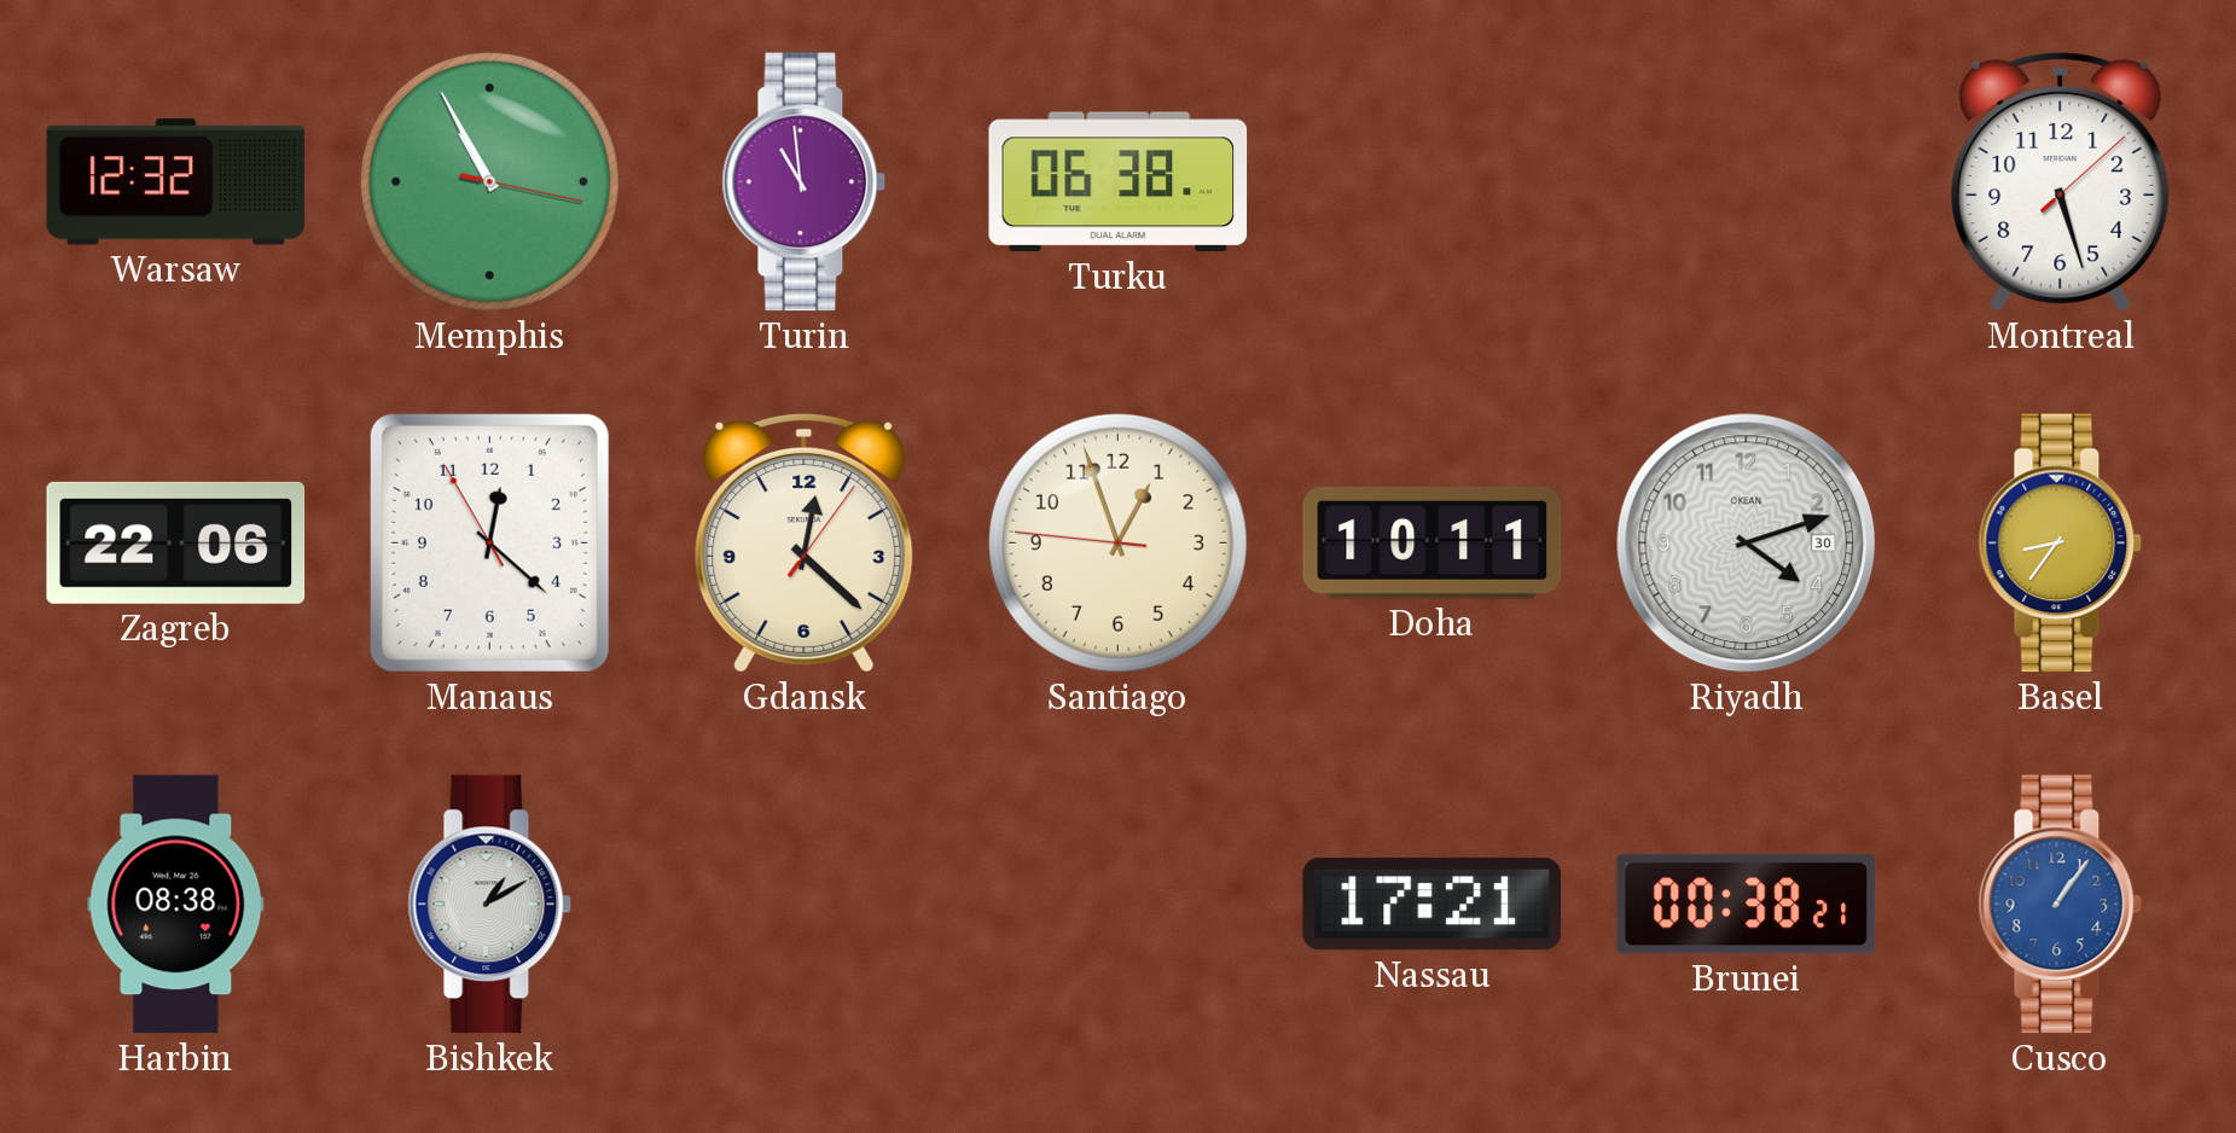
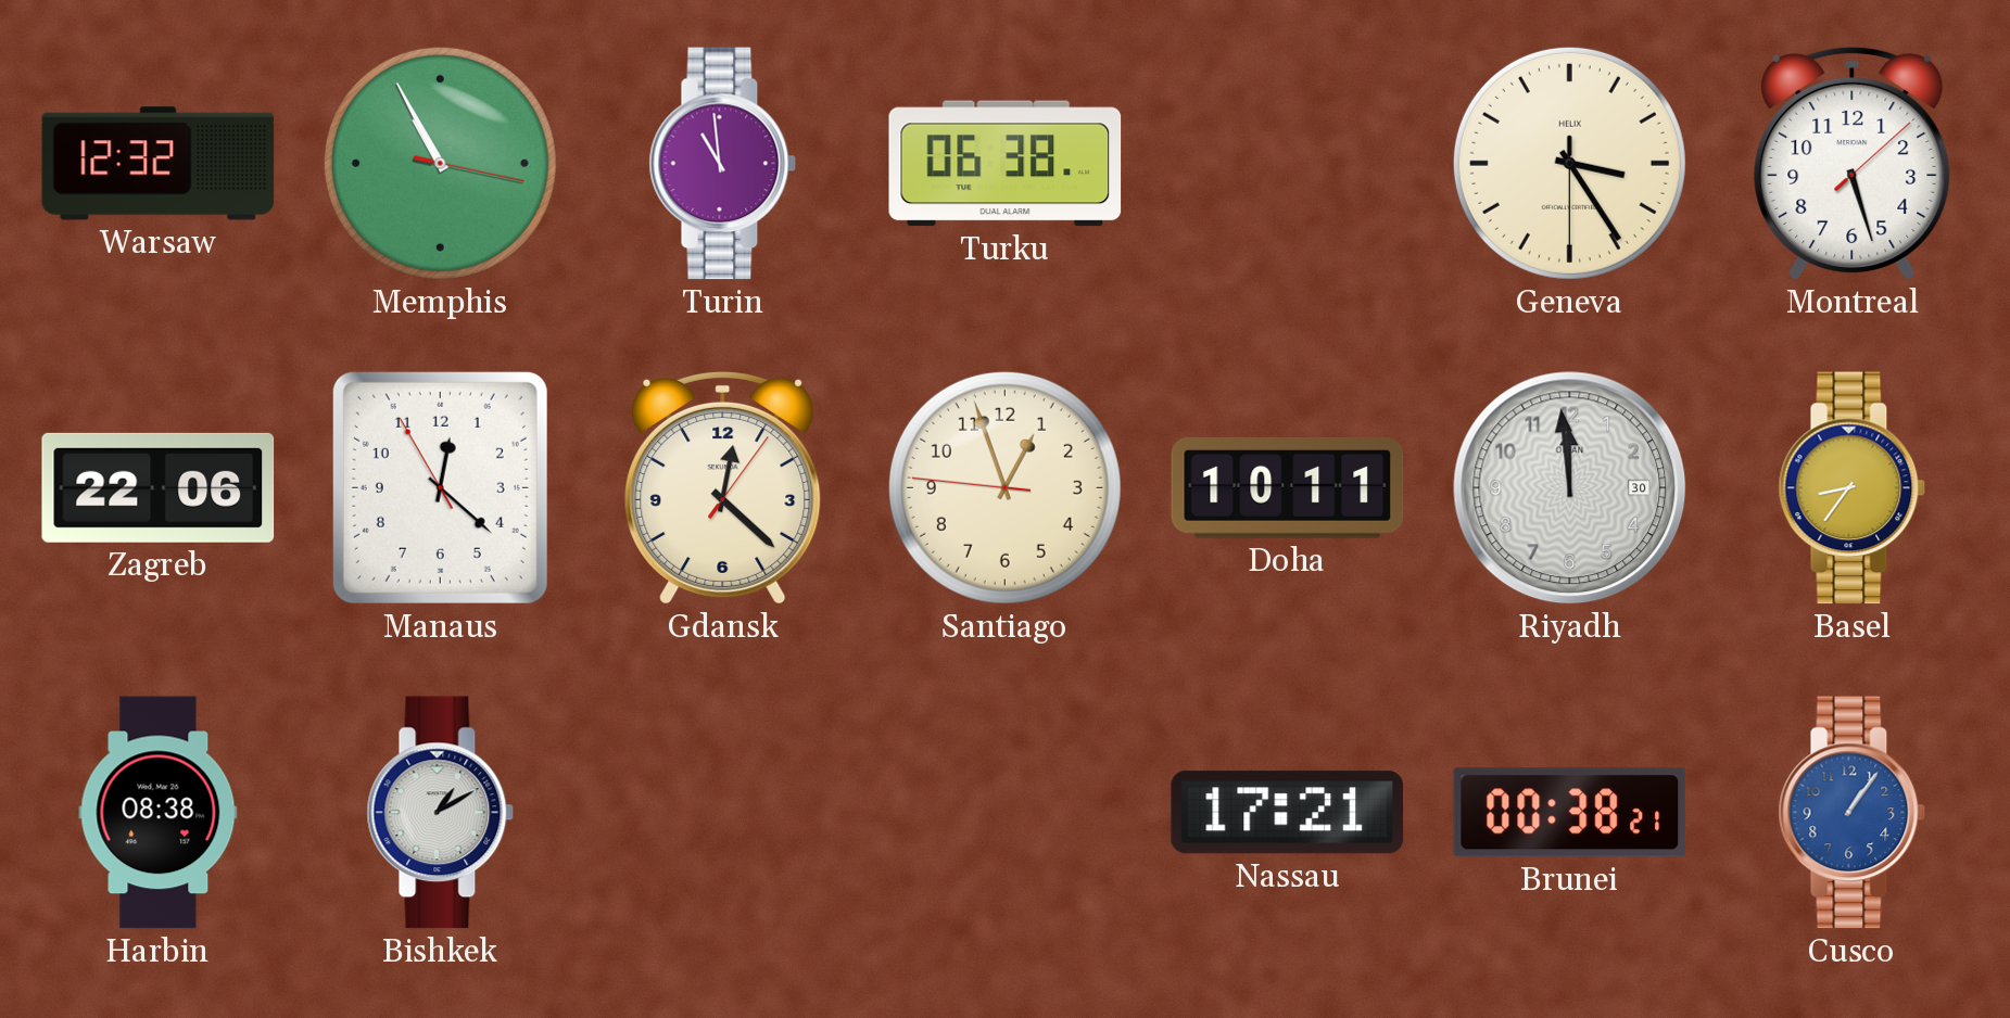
Geneva: none -> 3:24
Riyadh: 4:12 -> 11:59
